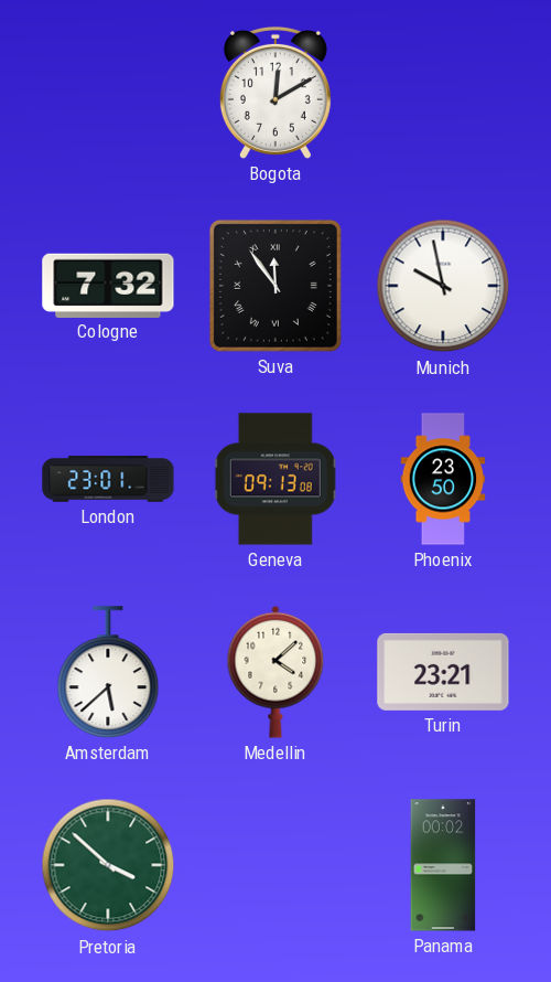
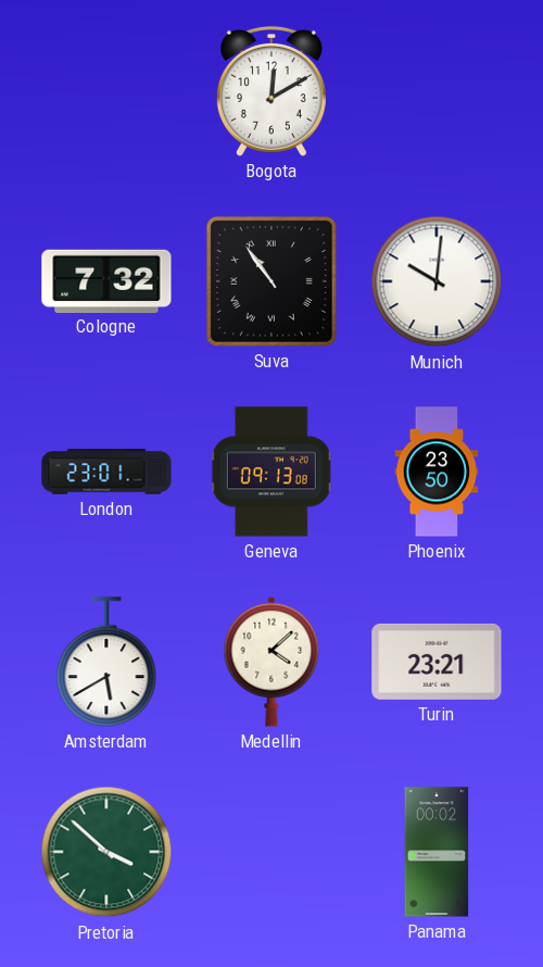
Suva: 11:54 -> 10:54
Munich: 9:58 -> 10:01
Amsterdam: 5:38 -> 5:40
